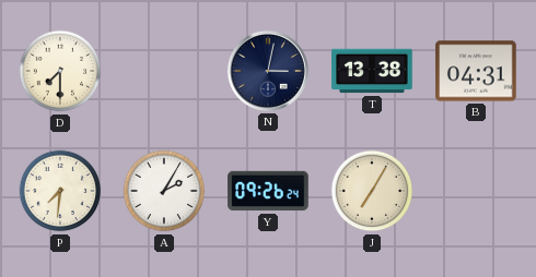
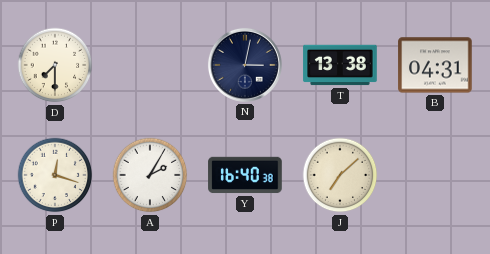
P: 7:31 -> 12:18
Y: 09:26 -> 16:40
J: 7:05 -> 7:08
